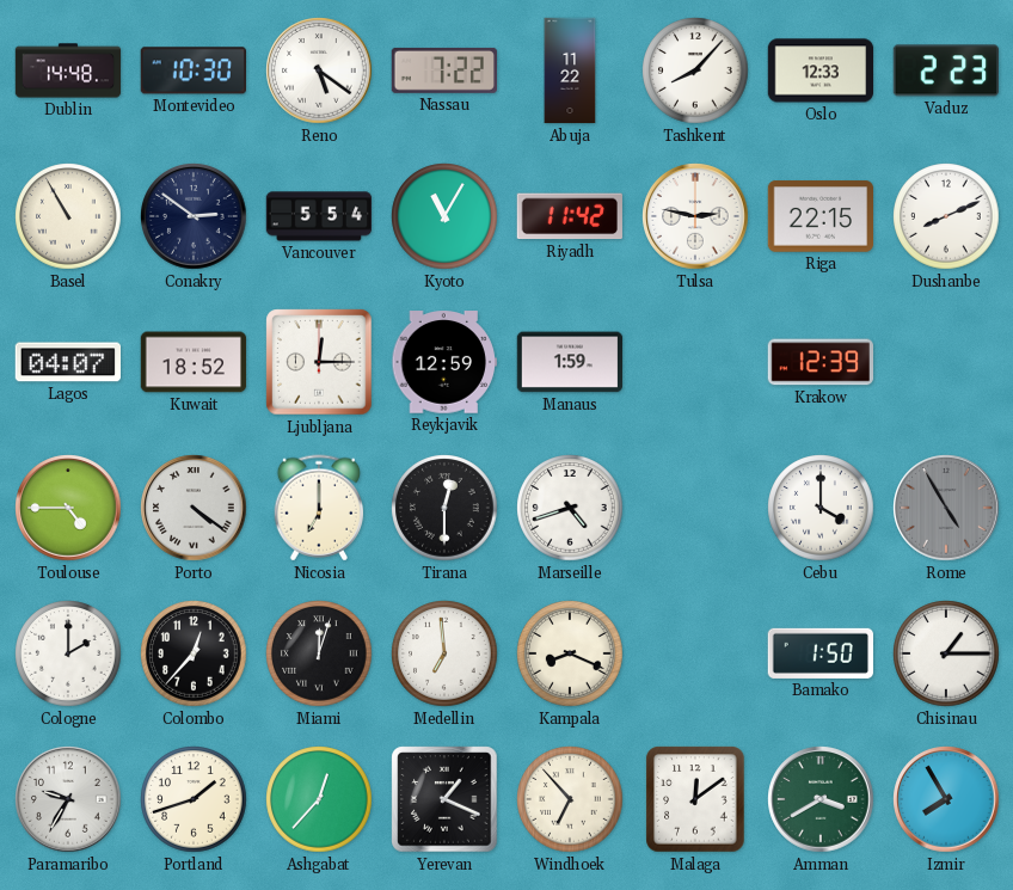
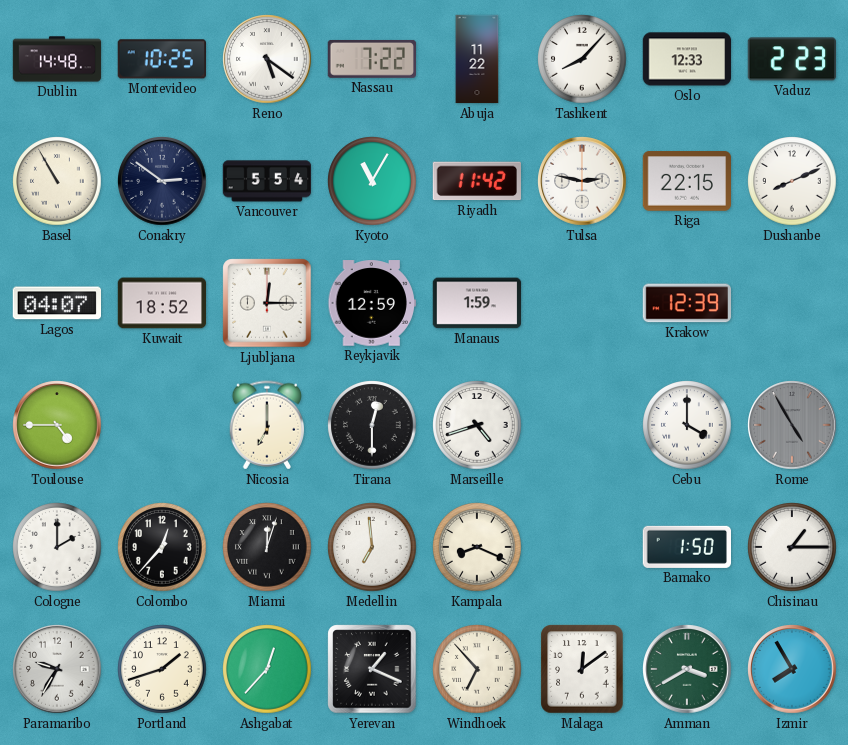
Montevideo: 10:30 -> 10:25
Porto: 4:21 -> none
